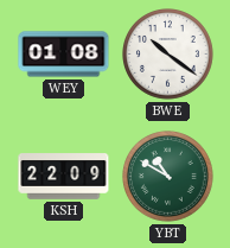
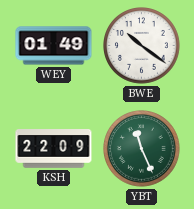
WEY: 01:08 -> 01:49
YBT: 10:50 -> 11:26
